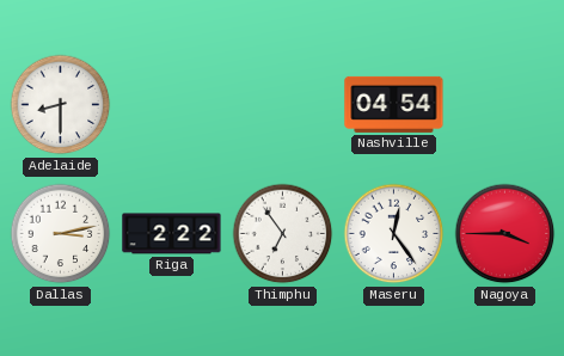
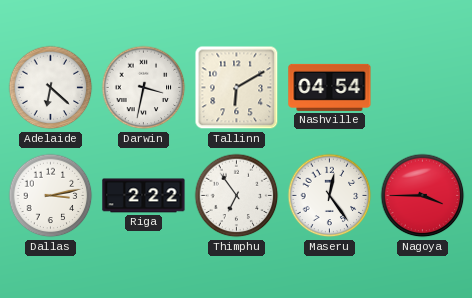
Adelaide: 8:30 -> 6:22
Darwin: none -> 3:32
Tallinn: none -> 6:10
